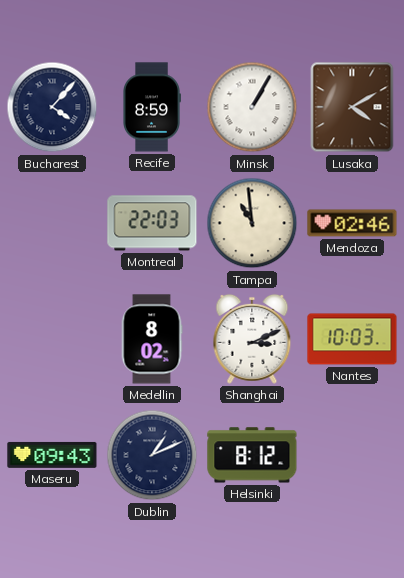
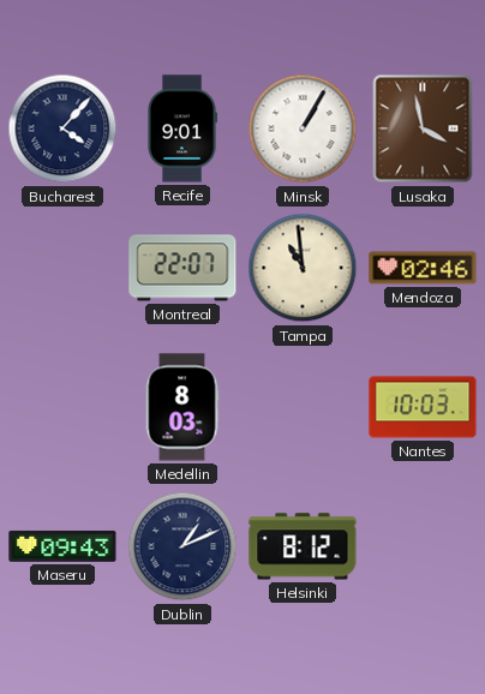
Recife: 8:59 -> 9:01
Lusaka: 4:10 -> 3:58
Montreal: 22:03 -> 22:07
Medellin: 8:02 -> 8:03
Shanghai: 3:11 -> none
